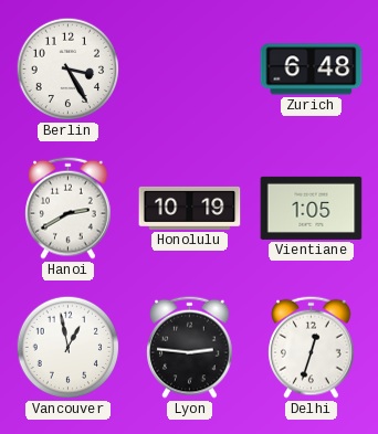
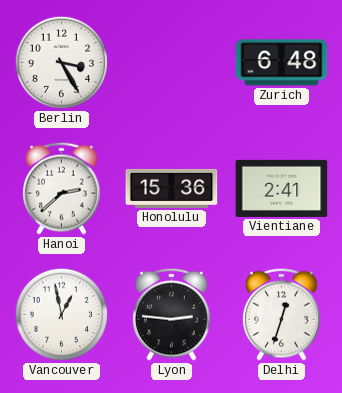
Hanoi: 2:40 -> 2:38
Honolulu: 10:19 -> 15:36
Vientiane: 1:05 -> 2:41
